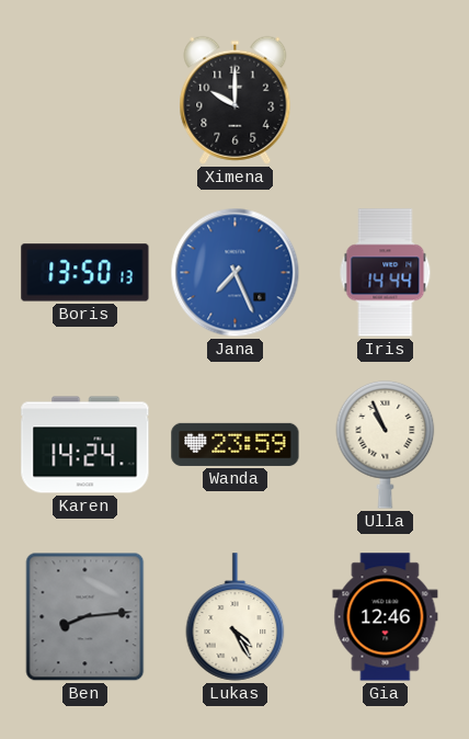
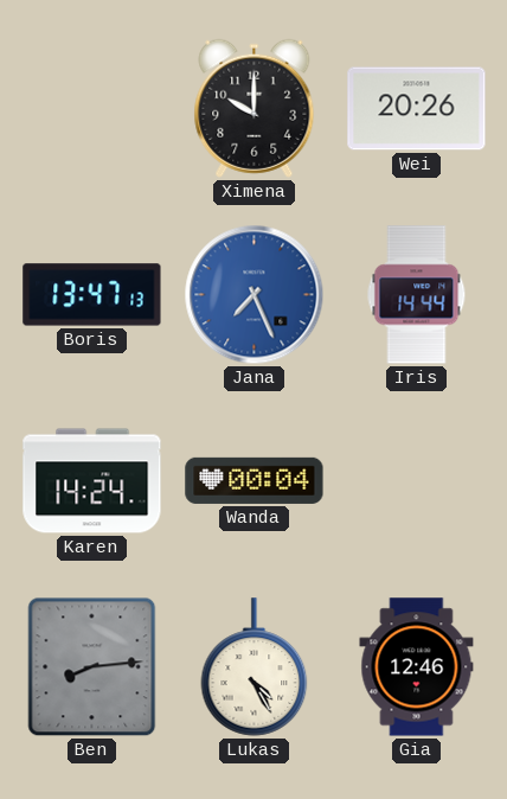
Wei: none -> 20:26
Boris: 13:50 -> 13:47
Wanda: 23:59 -> 00:04
Ulla: 10:56 -> none
